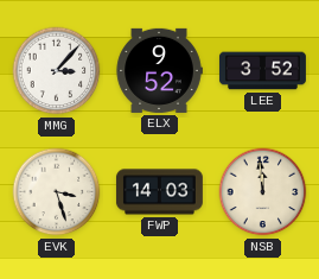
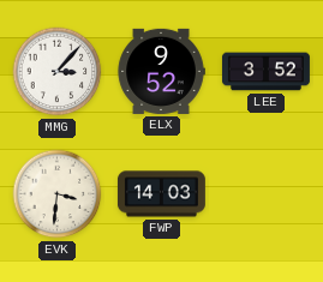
EVK: 3:27 -> 3:31
NSB: 11:59 -> none
